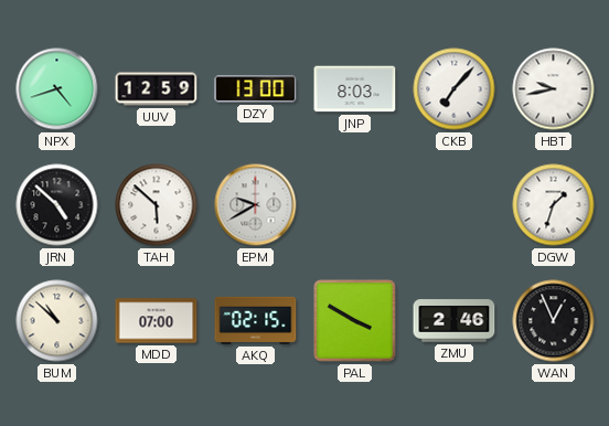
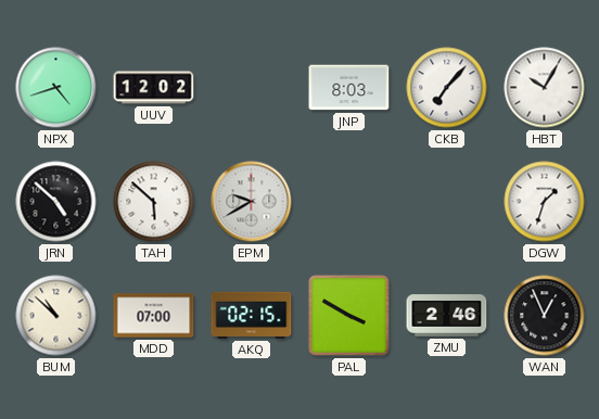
UUV: 12:59 -> 12:02
DZY: 13:00 -> none
HBT: 9:43 -> 10:05
